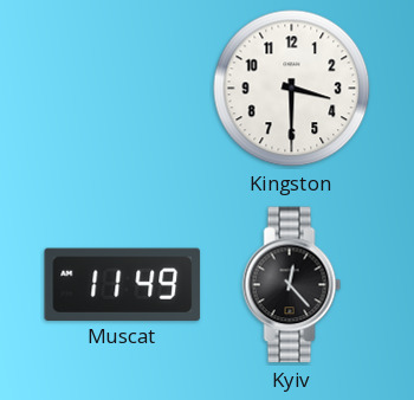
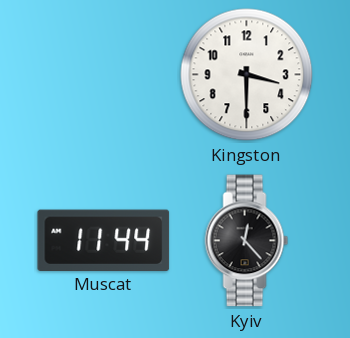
Muscat: 11:49 -> 11:44
